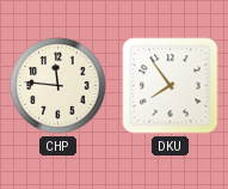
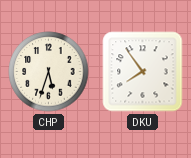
CHP: 11:46 -> 5:33
